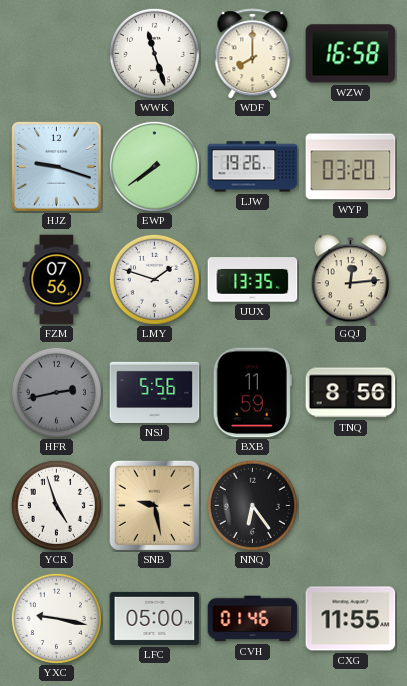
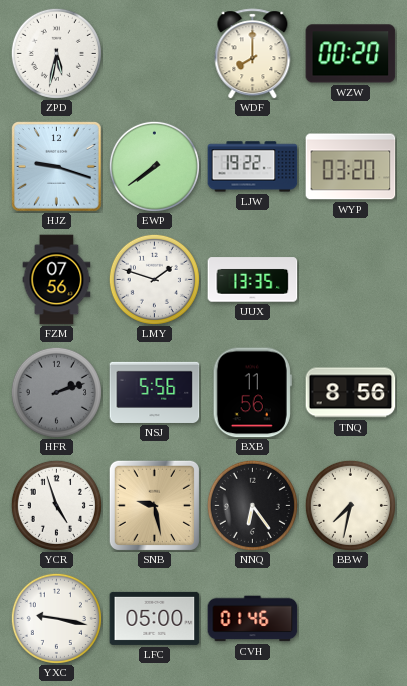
ZPD: none -> 5:32
WWK: 11:27 -> none
WZW: 16:58 -> 00:20
LJW: 19:26 -> 19:22
GQJ: 12:14 -> none
HFR: 2:43 -> 2:12
BXB: 11:59 -> 11:56
BBW: none -> 7:32
CXG: 11:55 -> none
